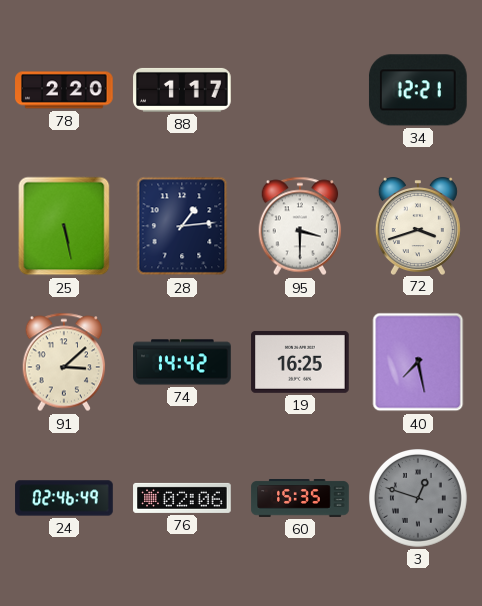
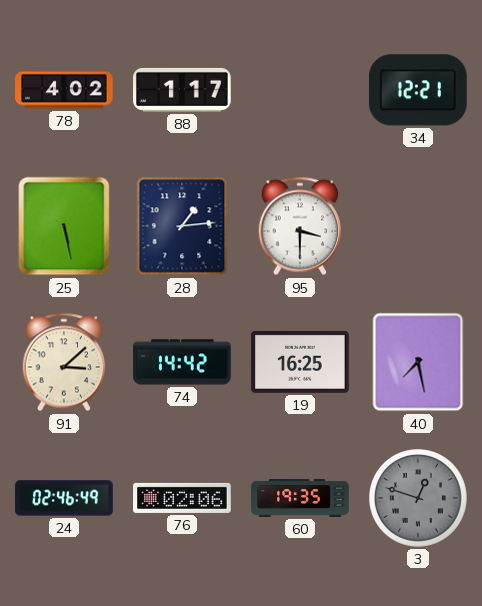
78: 2:20 -> 4:02
72: 3:42 -> none
60: 15:35 -> 19:35
